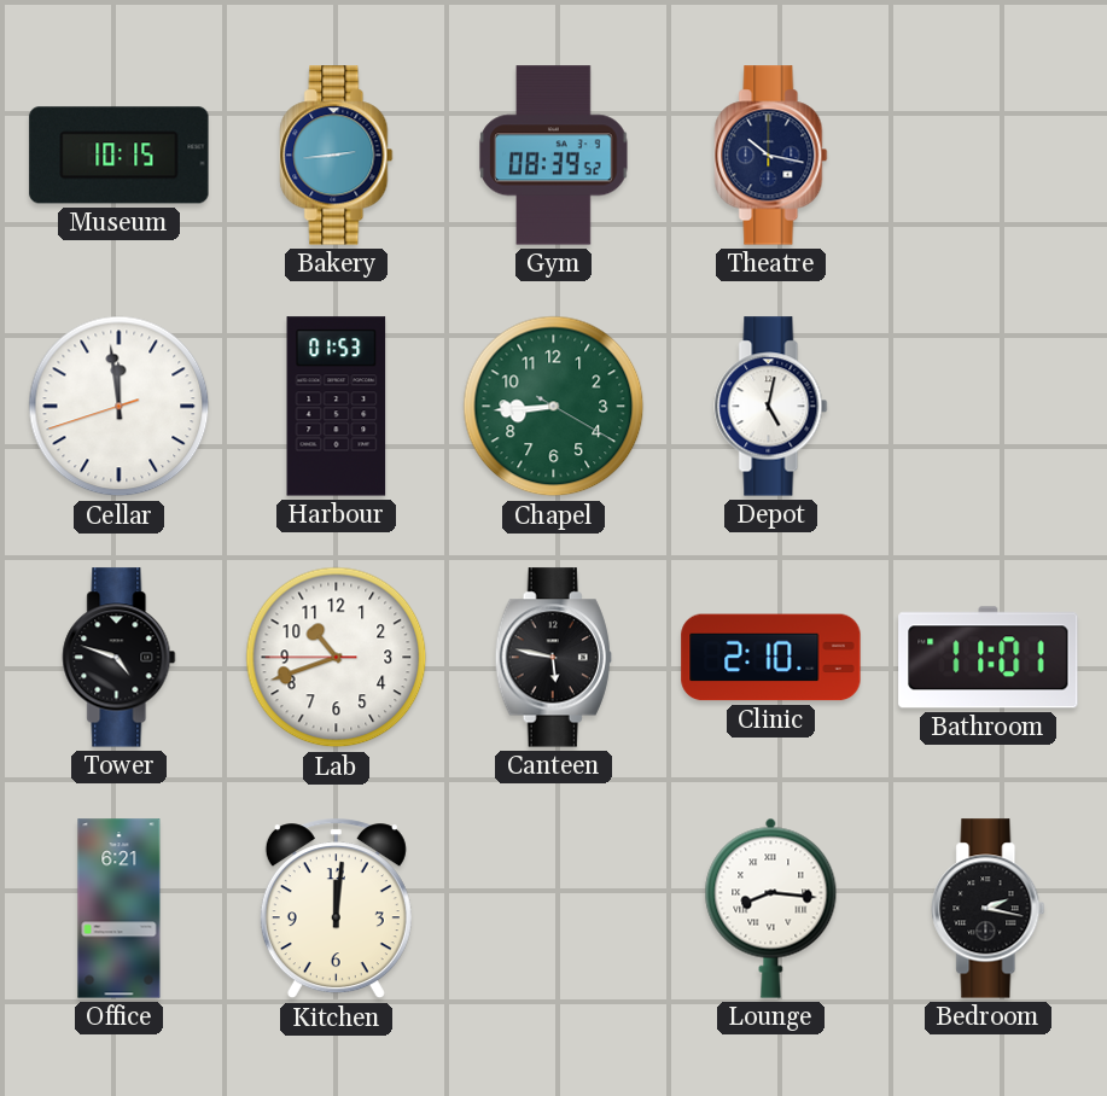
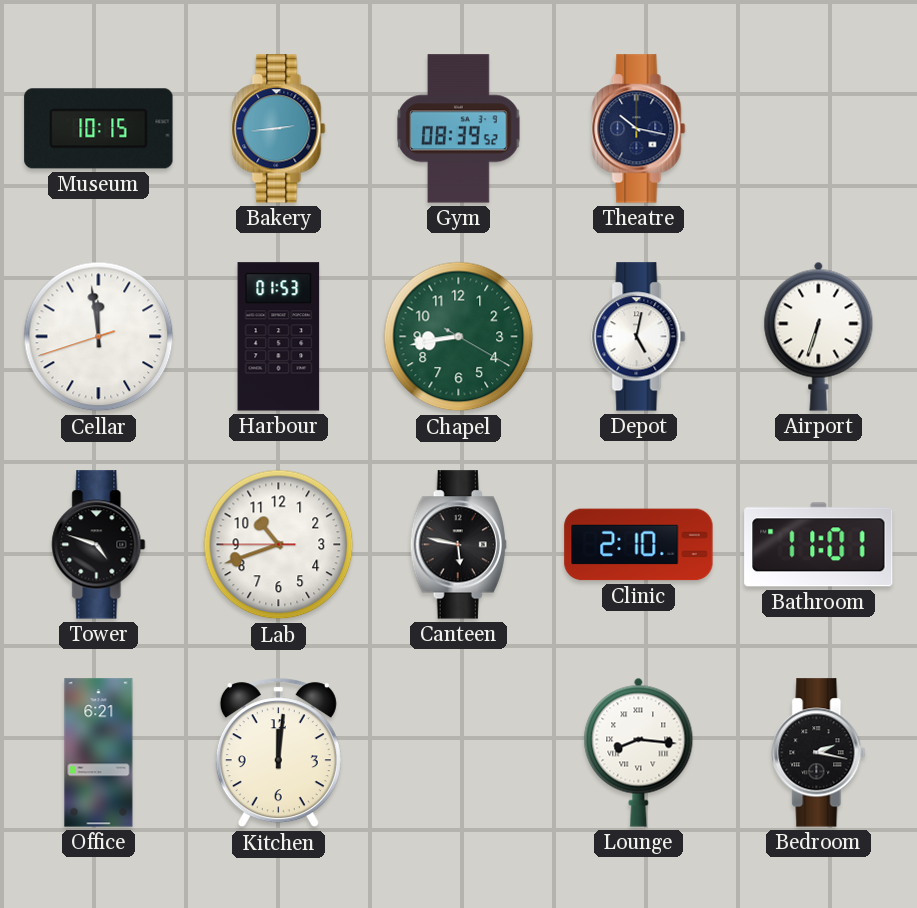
Chapel: 8:44 -> 8:43
Airport: none -> 6:33
